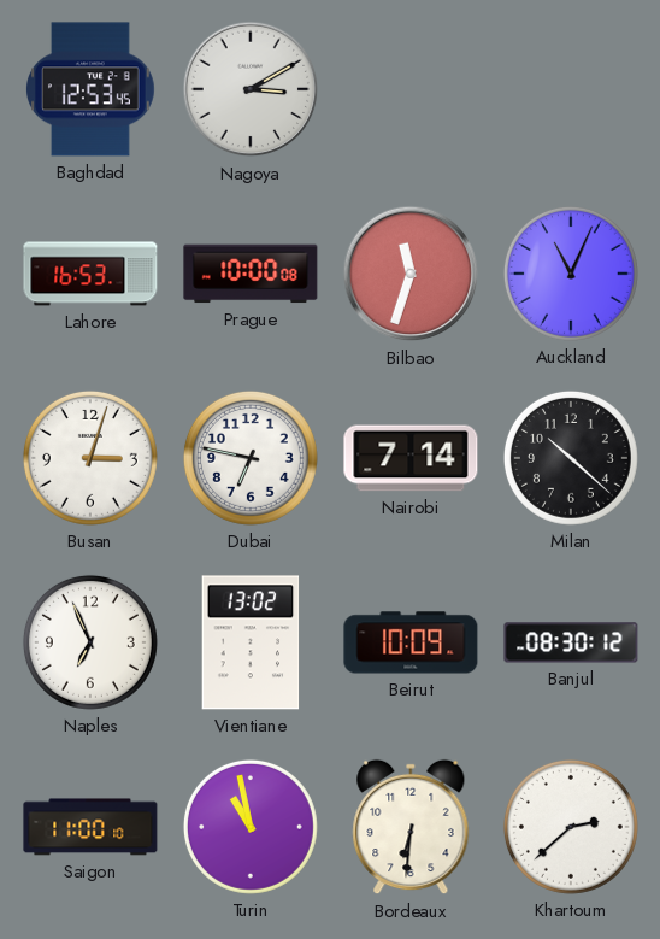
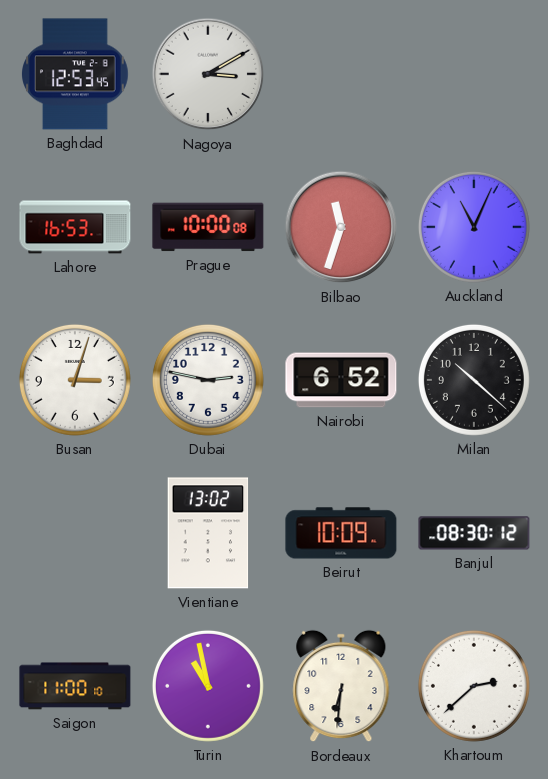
Dubai: 6:47 -> 2:47
Nairobi: 7:14 -> 6:52
Naples: 6:56 -> none
